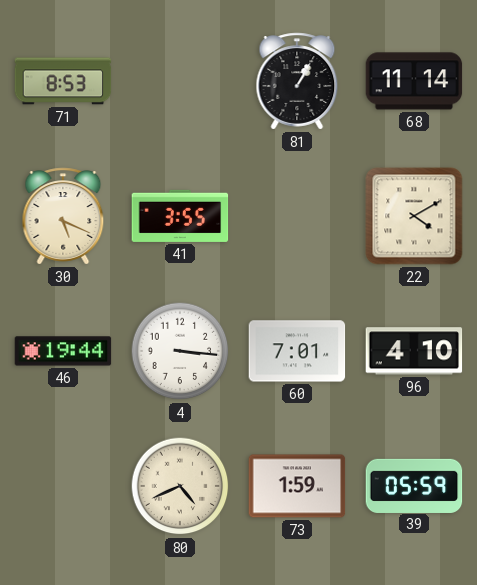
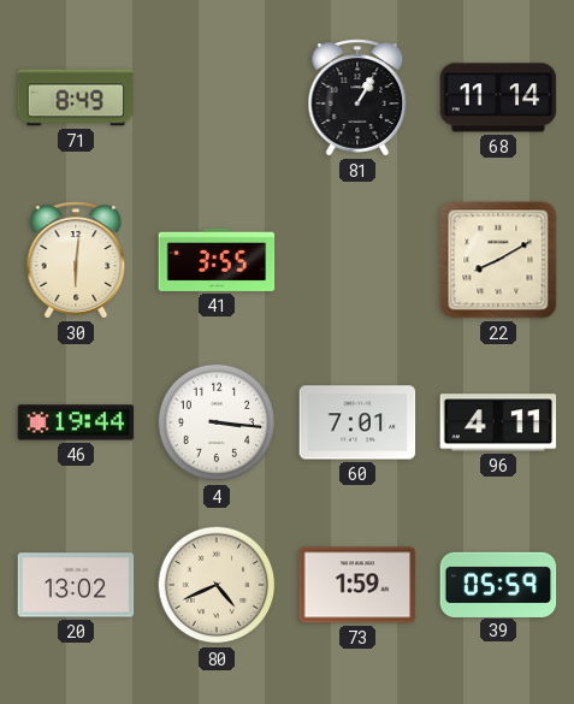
71: 8:53 -> 8:49
30: 5:19 -> 6:01
22: 4:10 -> 8:10
96: 4:10 -> 4:11
20: none -> 13:02
